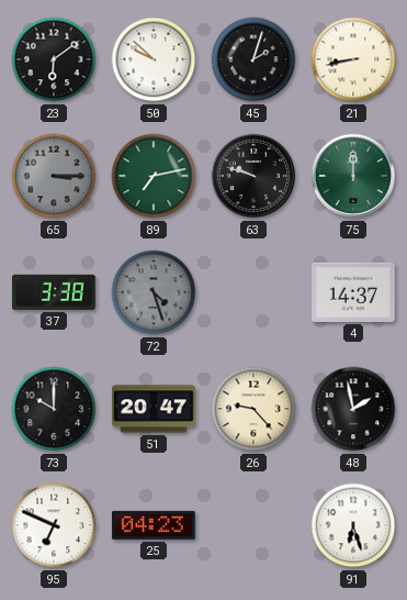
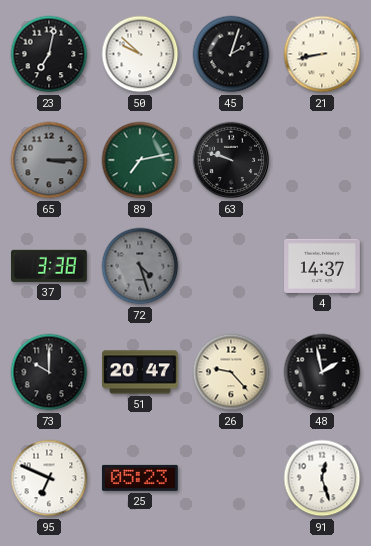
23: 6:09 -> 7:02
75: 12:00 -> none
25: 04:23 -> 05:23
91: 6:27 -> 12:27
